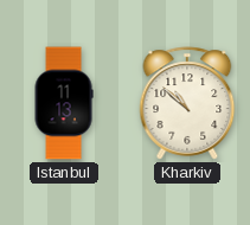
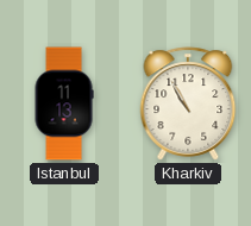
Kharkiv: 10:52 -> 10:55
